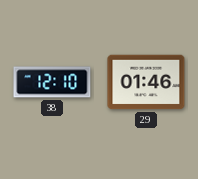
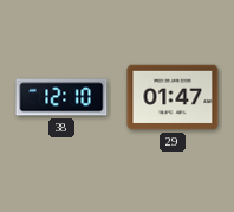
29: 01:46 -> 01:47
